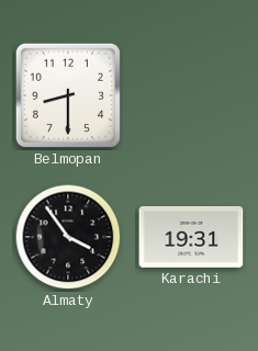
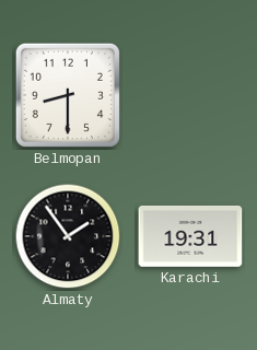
Almaty: 3:54 -> 1:54
